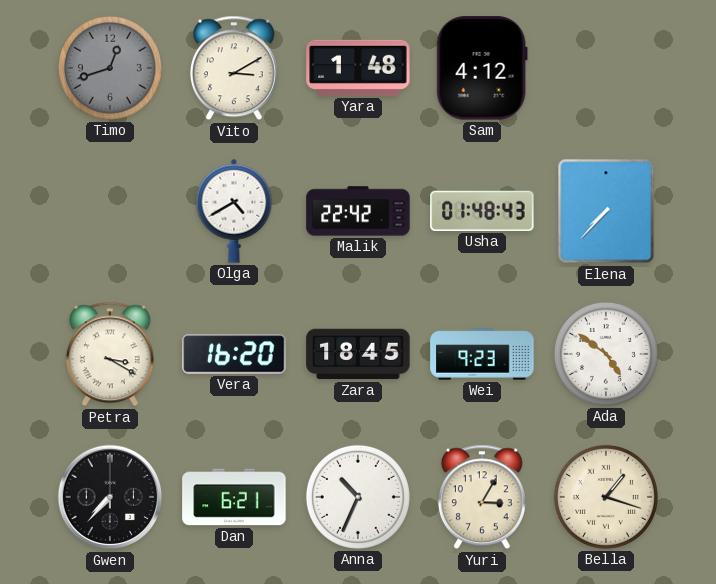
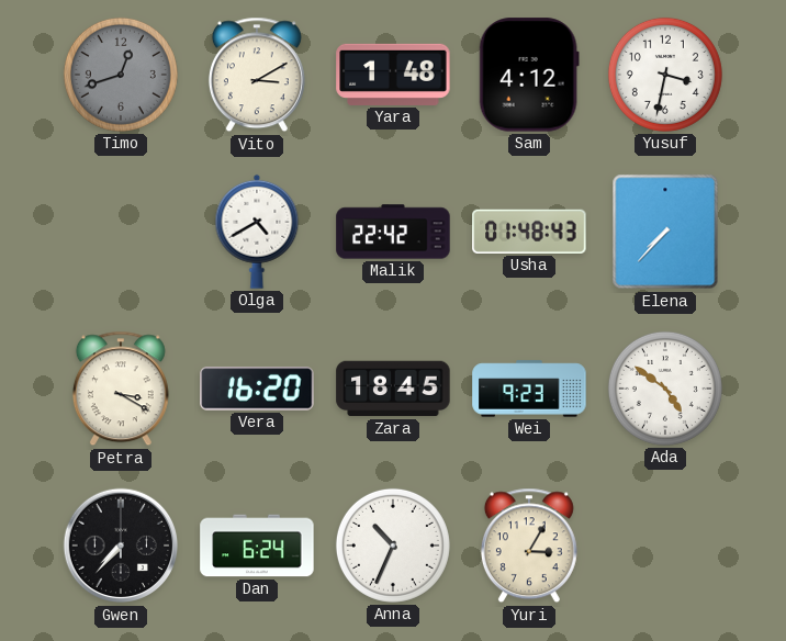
Yusuf: none -> 3:32
Dan: 6:21 -> 6:24
Bella: 1:18 -> none
